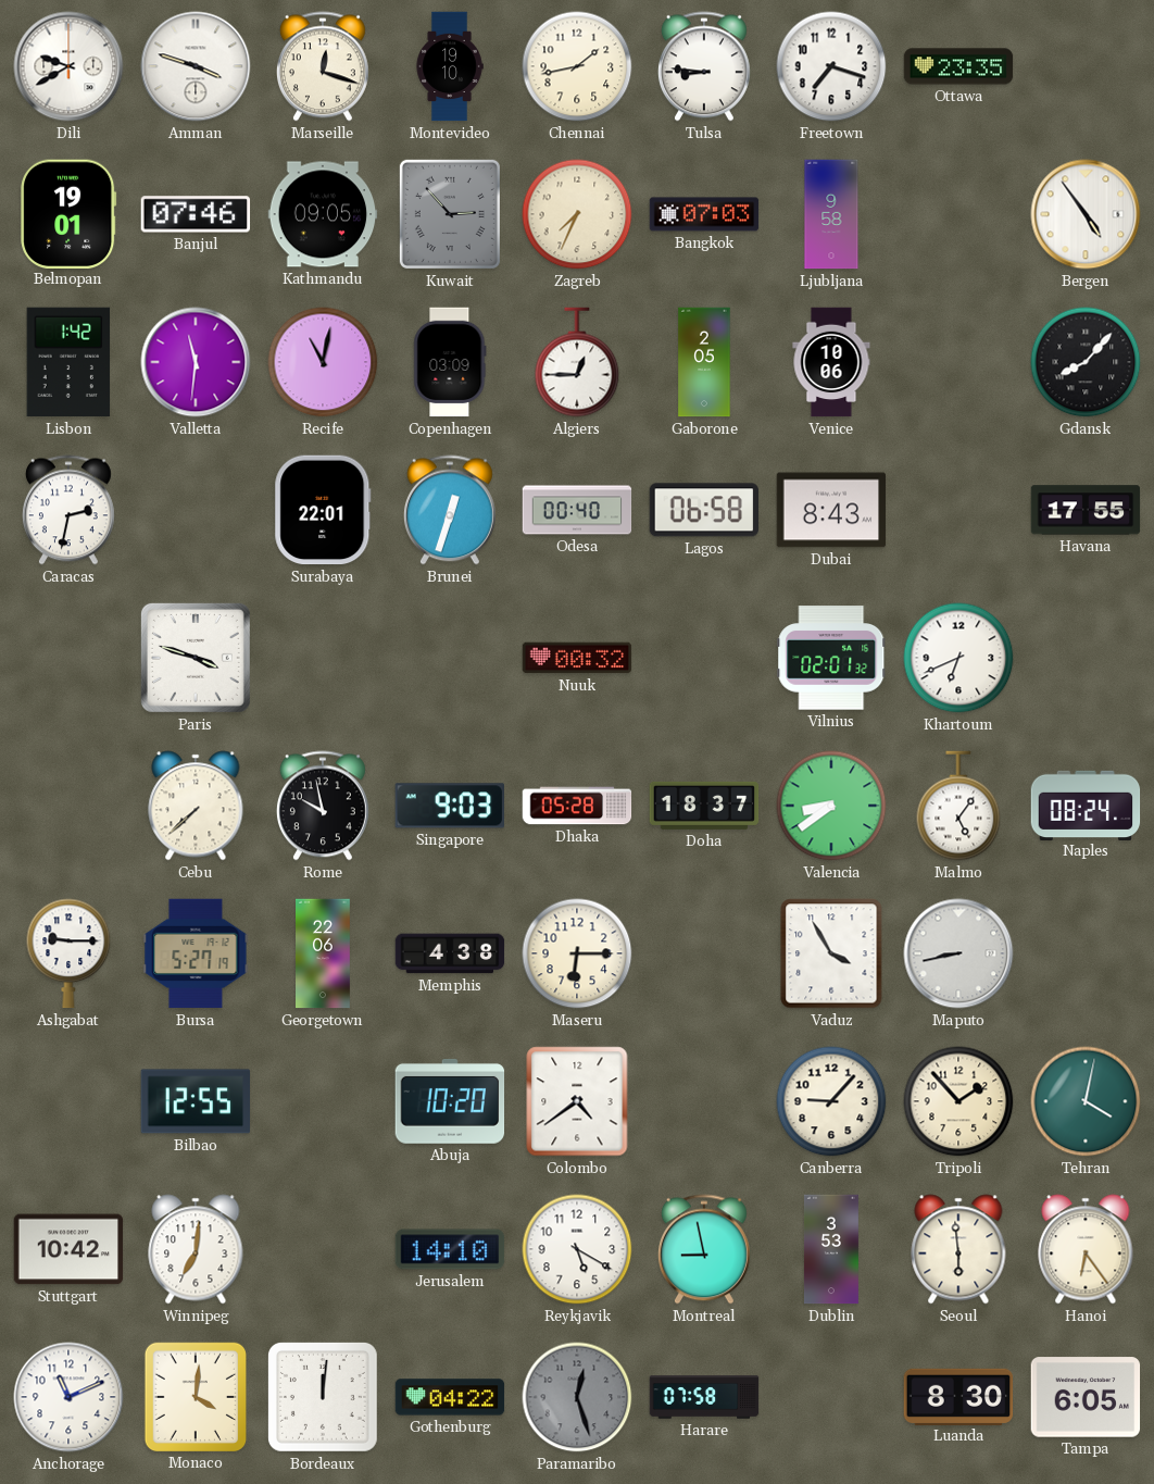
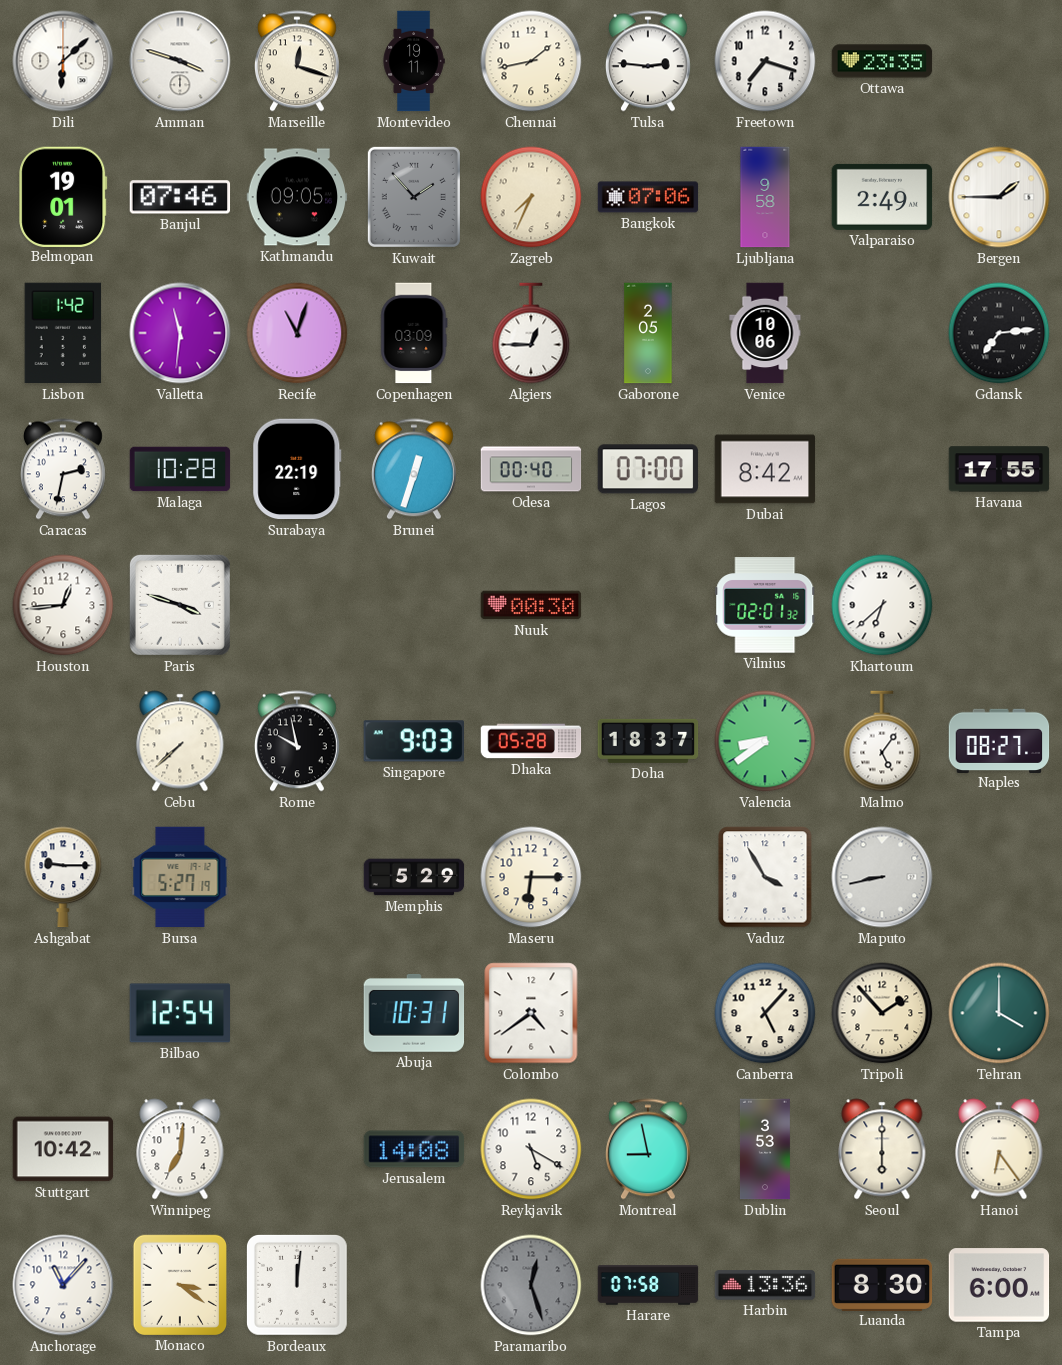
Dili: 9:40 -> 6:08
Montevideo: 19:10 -> 19:11
Tulsa: 8:46 -> 2:46
Kuwait: 2:53 -> 1:53
Bangkok: 07:03 -> 07:06
Valparaiso: none -> 2:49
Bergen: 4:54 -> 1:45
Recife: 11:02 -> 11:03
Gdansk: 8:07 -> 7:14
Malaga: none -> 10:28
Surabaya: 22:01 -> 22:19
Lagos: 06:58 -> 07:00
Dubai: 8:43 -> 8:42
Houston: none -> 12:44
Nuuk: 00:32 -> 00:30
Khartoum: 6:41 -> 6:38
Naples: 08:24 -> 08:27
Georgetown: 22:06 -> none
Memphis: 4:38 -> 5:29
Bilbao: 12:55 -> 12:54
Abuja: 10:20 -> 10:31
Canberra: 9:07 -> 5:07
Tehran: 4:02 -> 4:00
Jerusalem: 14:10 -> 14:08
Seoul: 5:59 -> 6:00
Anchorage: 11:11 -> 11:07
Monaco: 4:01 -> 3:21
Gothenburg: 04:22 -> none
Harbin: none -> 13:36
Tampa: 6:05 -> 6:00
